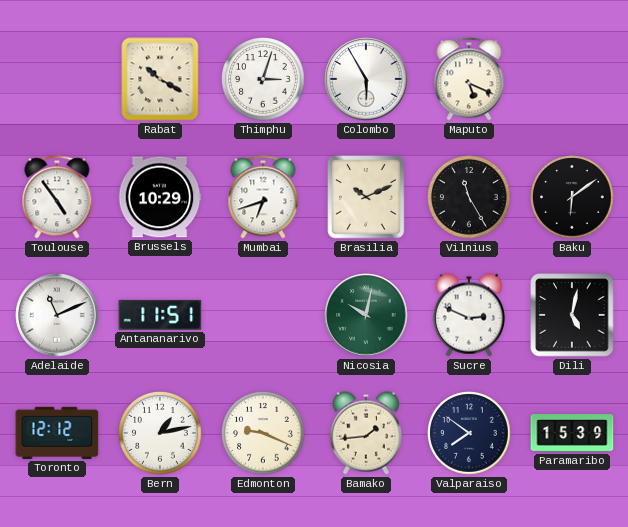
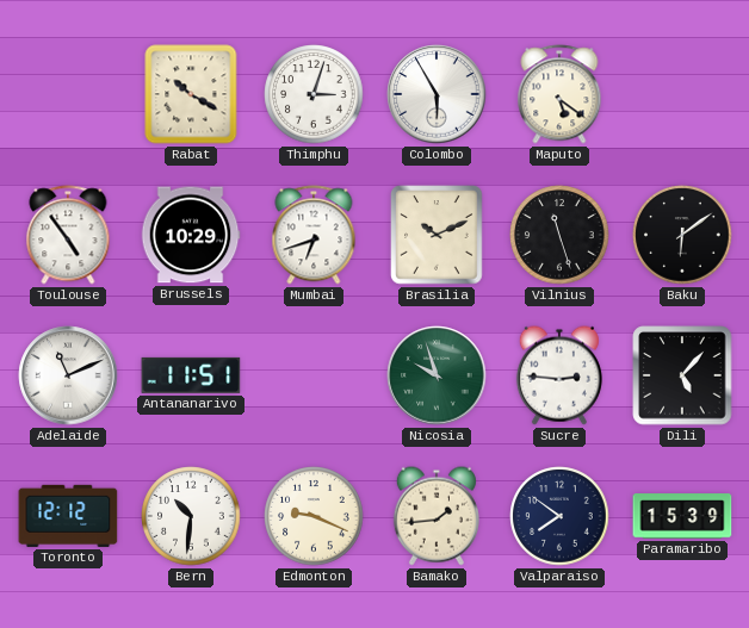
Maputo: 5:19 -> 5:21
Vilnius: 11:25 -> 11:27
Nicosia: 10:02 -> 9:57
Sucre: 2:49 -> 2:46
Dili: 5:02 -> 5:07
Bern: 1:13 -> 10:31
